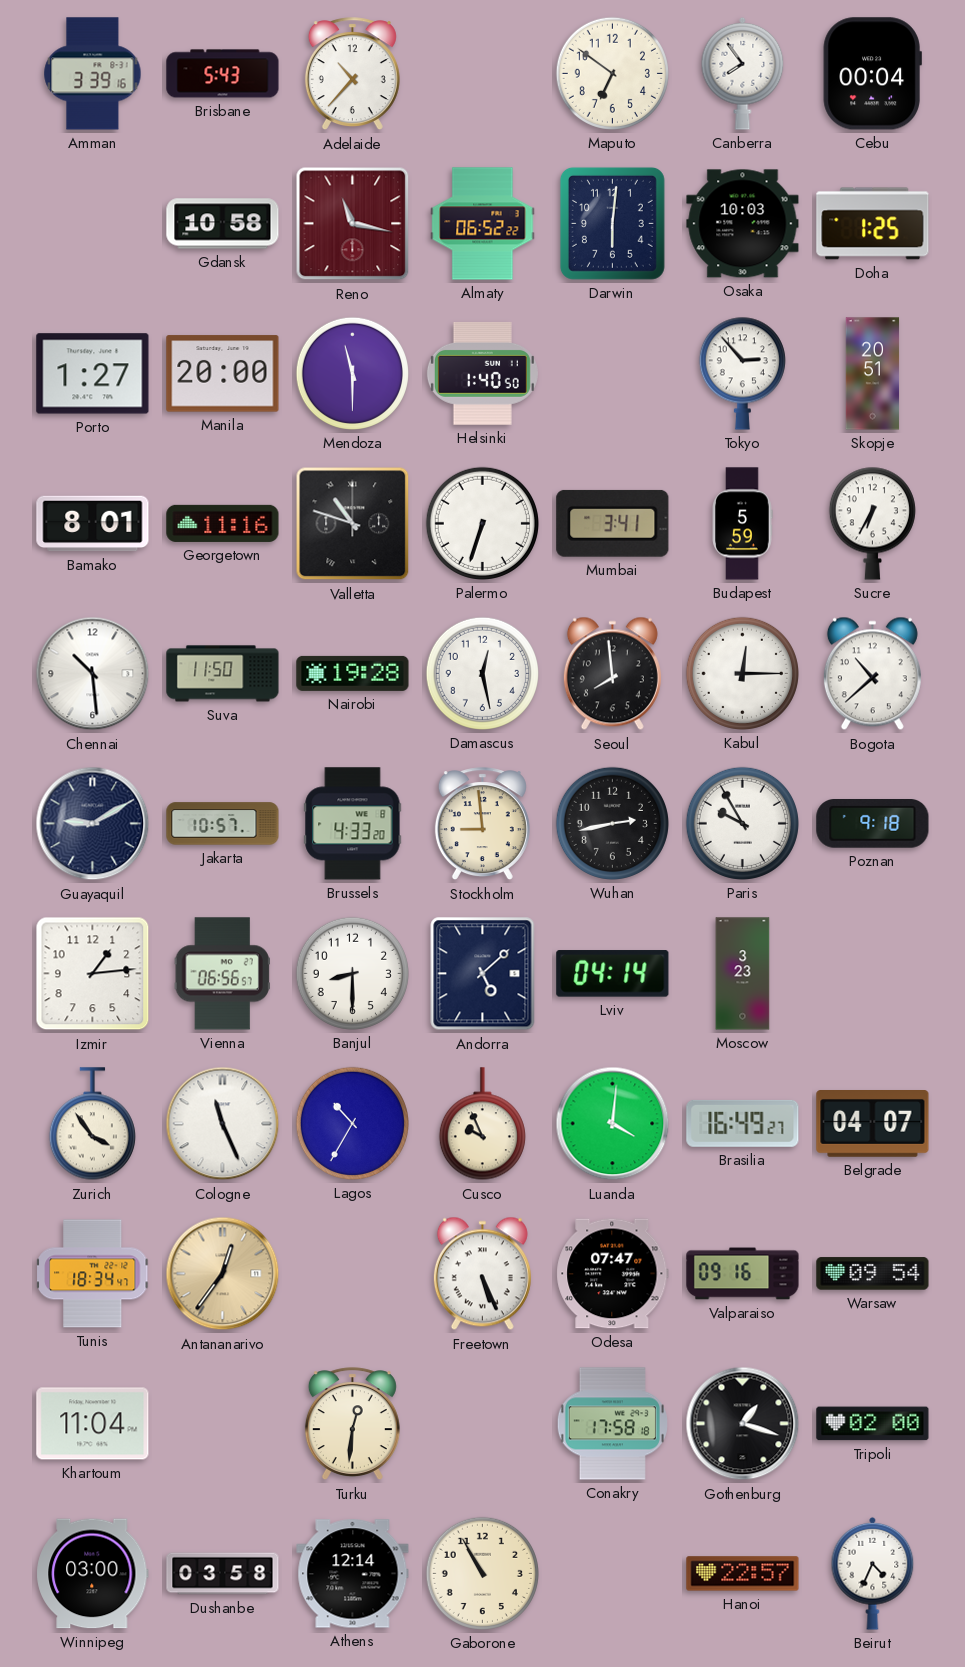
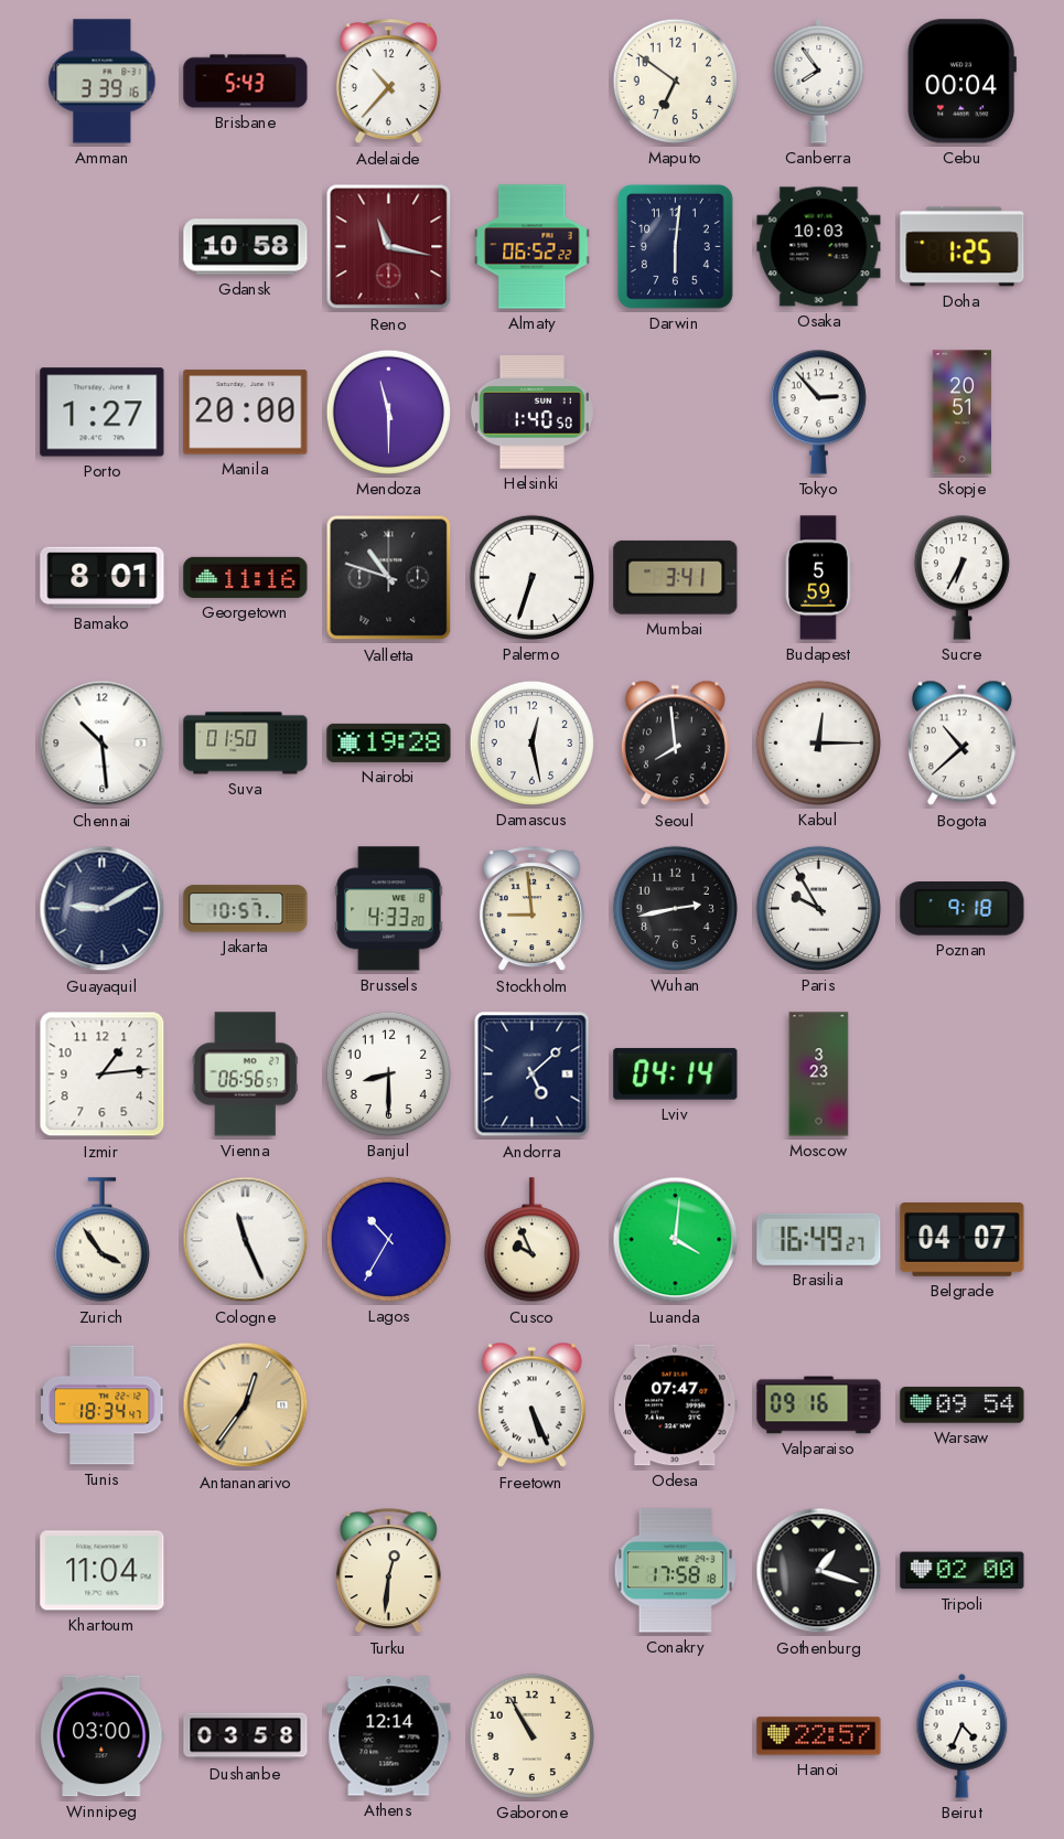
Suva: 11:50 -> 01:50
